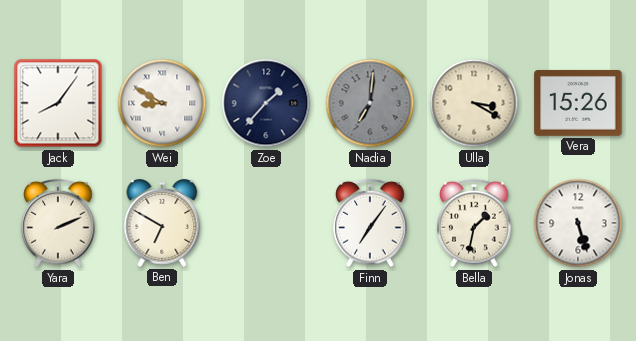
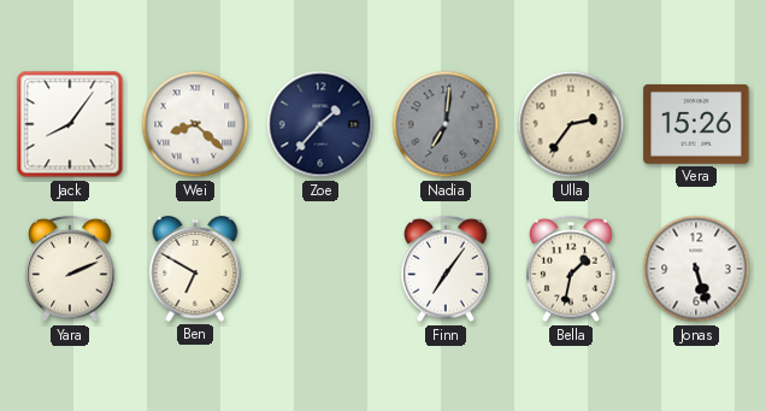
Wei: 8:50 -> 8:22
Ulla: 3:20 -> 2:36
